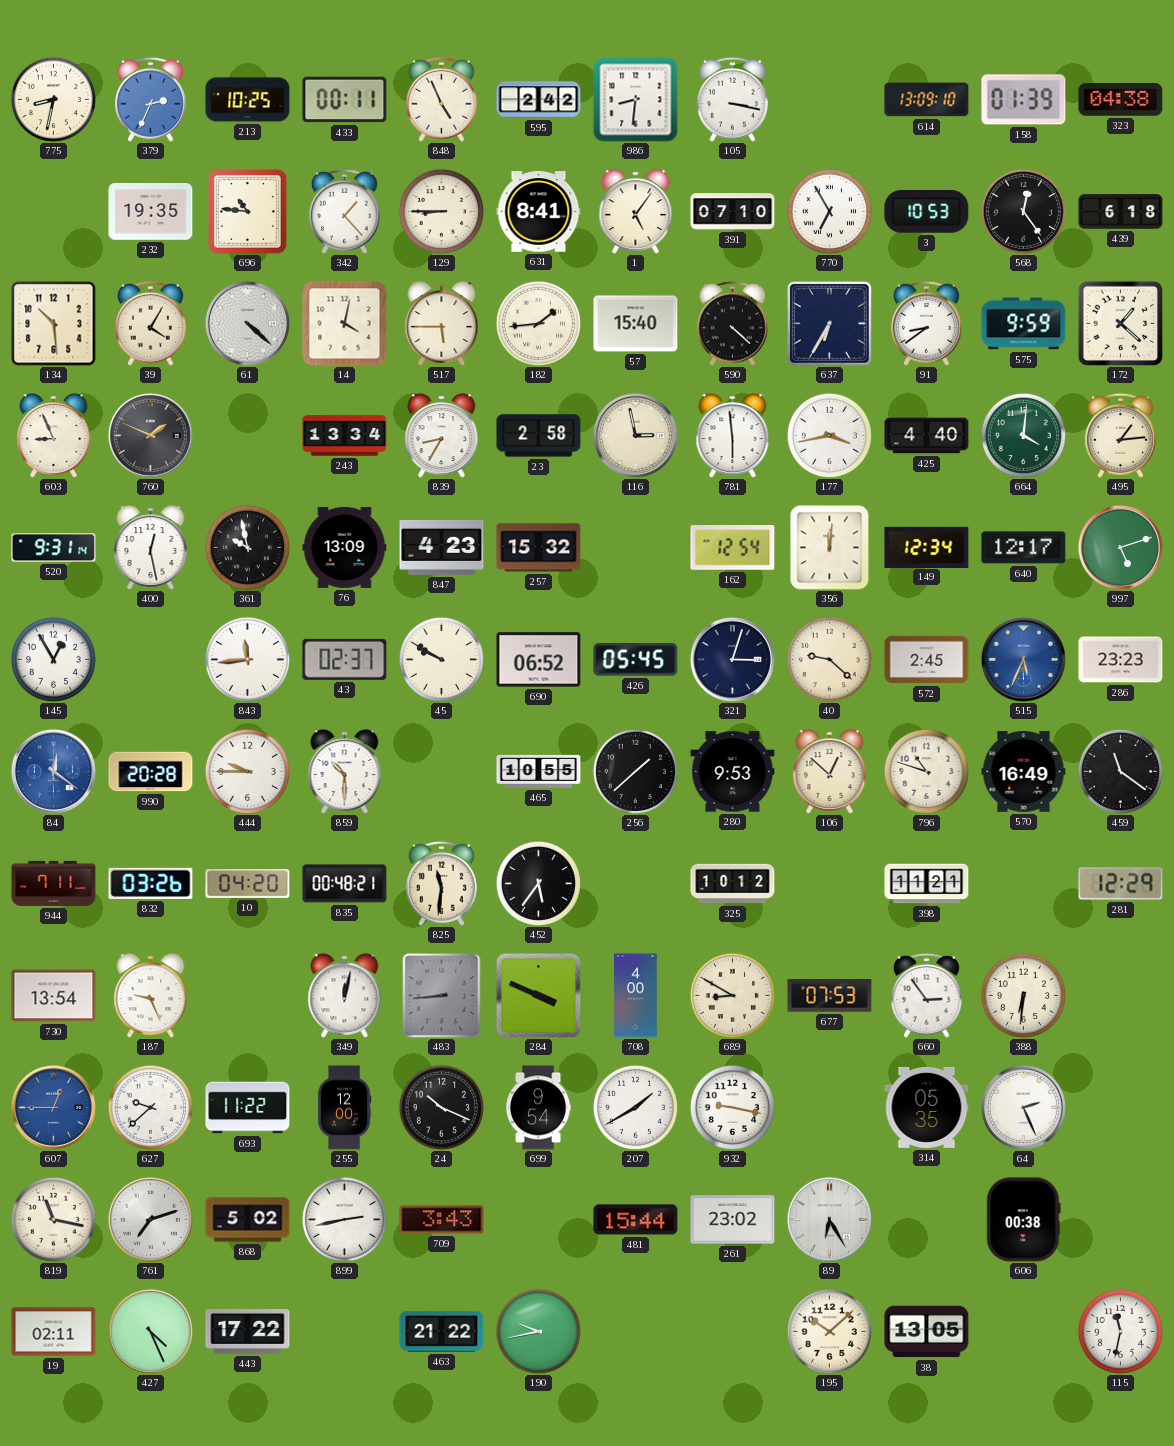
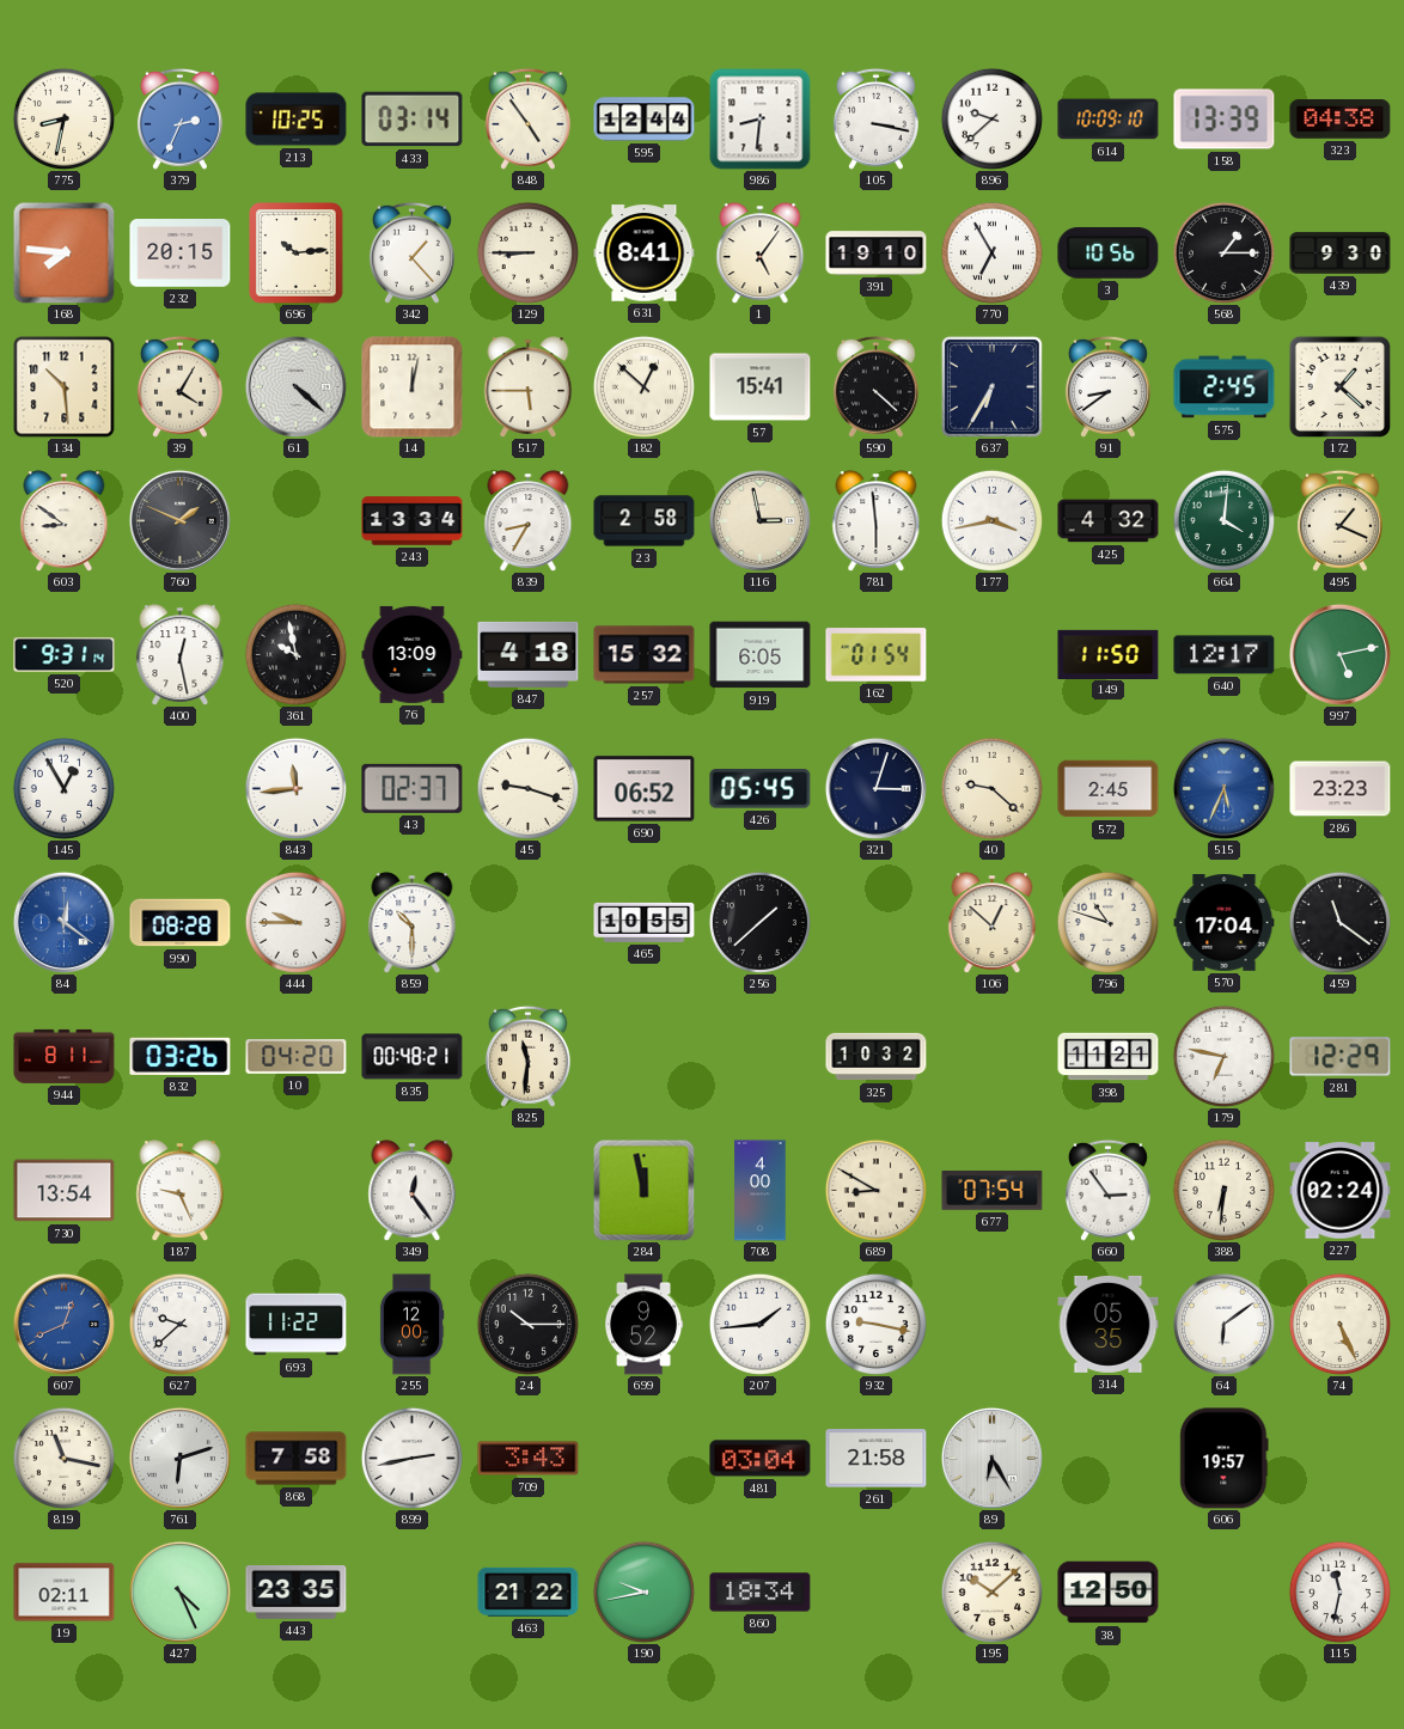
433: 00:11 -> 03:14
848: 4:56 -> 4:54
595: 2:42 -> 12:44
896: none -> 9:38
614: 13:09 -> 10:09
158: 01:39 -> 13:39
168: none -> 7:46
232: 19:35 -> 20:15
696: 10:46 -> 10:14
391: 07:10 -> 19:10
3: 10:53 -> 10:56
568: 12:24 -> 1:15
439: 6:18 -> 9:30
14: 4:02 -> 12:02
182: 1:44 -> 12:52
57: 15:40 -> 15:41
575: 9:59 -> 2:45
603: 8:56 -> 8:51
425: 4:40 -> 4:32
495: 1:14 -> 1:19
847: 4:23 -> 4:18
919: none -> 6:05
162: 12:54 -> 01:54
356: 12:01 -> none
149: 12:34 -> 11:50
997: 5:12 -> 5:13
45: 9:50 -> 9:18
990: 20:28 -> 08:28
280: 9:53 -> none
570: 16:49 -> 17:04
944: 7:11 -> 8:11
452: 5:36 -> none
325: 10:12 -> 10:32
179: none -> 6:47
349: 12:02 -> 12:24
483: 8:44 -> none
284: 3:49 -> 11:58
677: 07:53 -> 07:54
227: none -> 02:24
607: 12:45 -> 12:41
24: 10:19 -> 10:15
699: 9:54 -> 9:52
207: 1:40 -> 1:44
64: 2:26 -> 6:09
74: none -> 5:26
761: 7:12 -> 6:12
868: 5:02 -> 7:58
481: 15:44 -> 03:04
261: 23:02 -> 21:58
606: 00:38 -> 19:57
443: 17:22 -> 23:35
860: none -> 18:34
38: 13:05 -> 12:50
